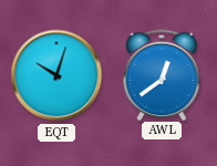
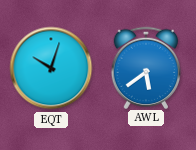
AWL: 12:39 -> 5:39
